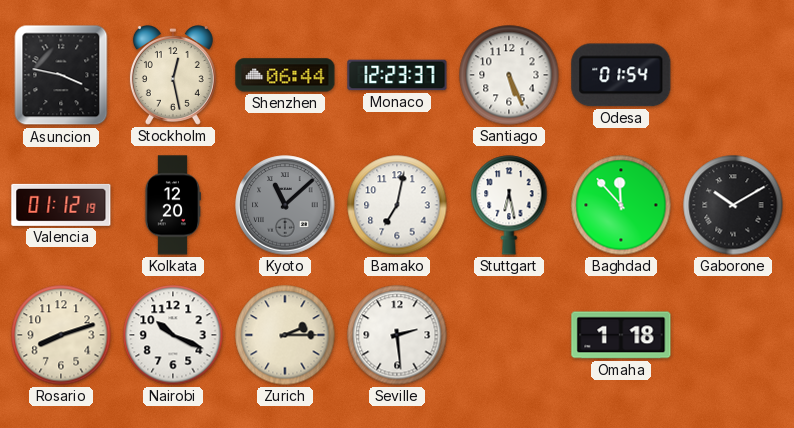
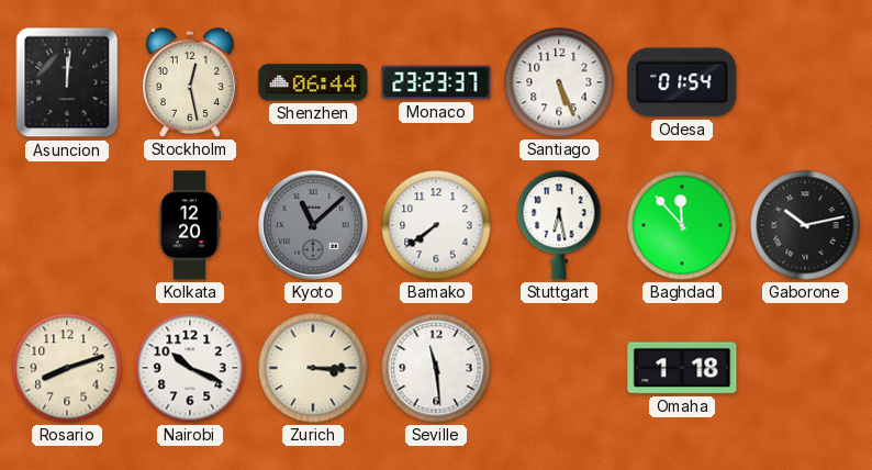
Asuncion: 3:47 -> 12:01
Monaco: 12:23 -> 23:23
Valencia: 01:12 -> none
Bamako: 7:02 -> 7:39
Gaborone: 10:10 -> 10:13
Zurich: 2:15 -> 3:15
Seville: 2:29 -> 11:29
